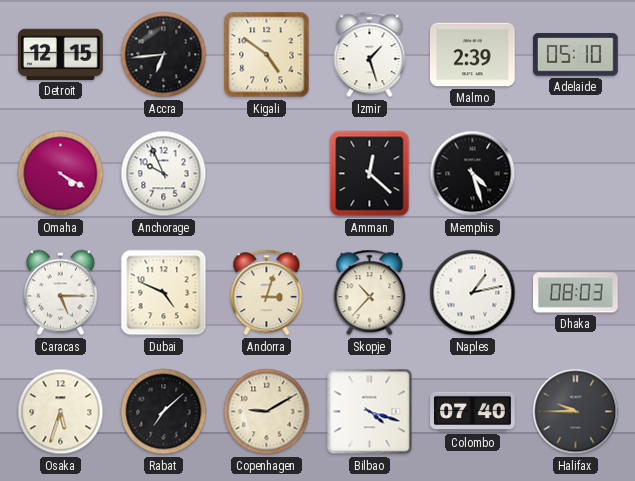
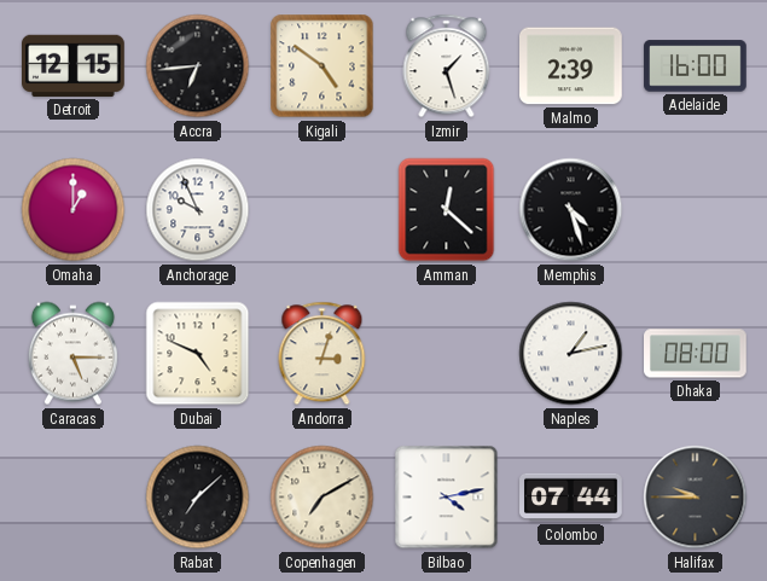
Adelaide: 05:10 -> 16:00
Omaha: 4:20 -> 1:00
Skopje: 10:37 -> none
Dhaka: 08:03 -> 08:00
Osaka: 5:33 -> none
Copenhagen: 9:10 -> 7:10
Bilbao: 4:18 -> 4:13
Colombo: 07:40 -> 07:44
